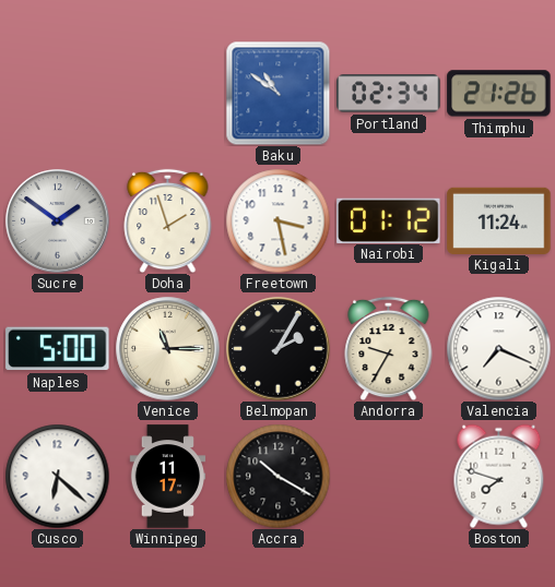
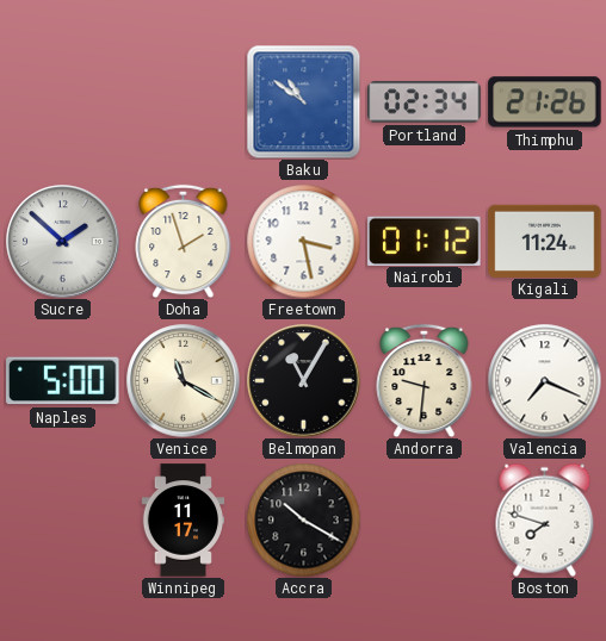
Sucre: 1:51 -> 1:52
Venice: 11:15 -> 11:20
Belmopan: 2:05 -> 11:05
Andorra: 9:35 -> 9:31
Cusco: 6:22 -> none
